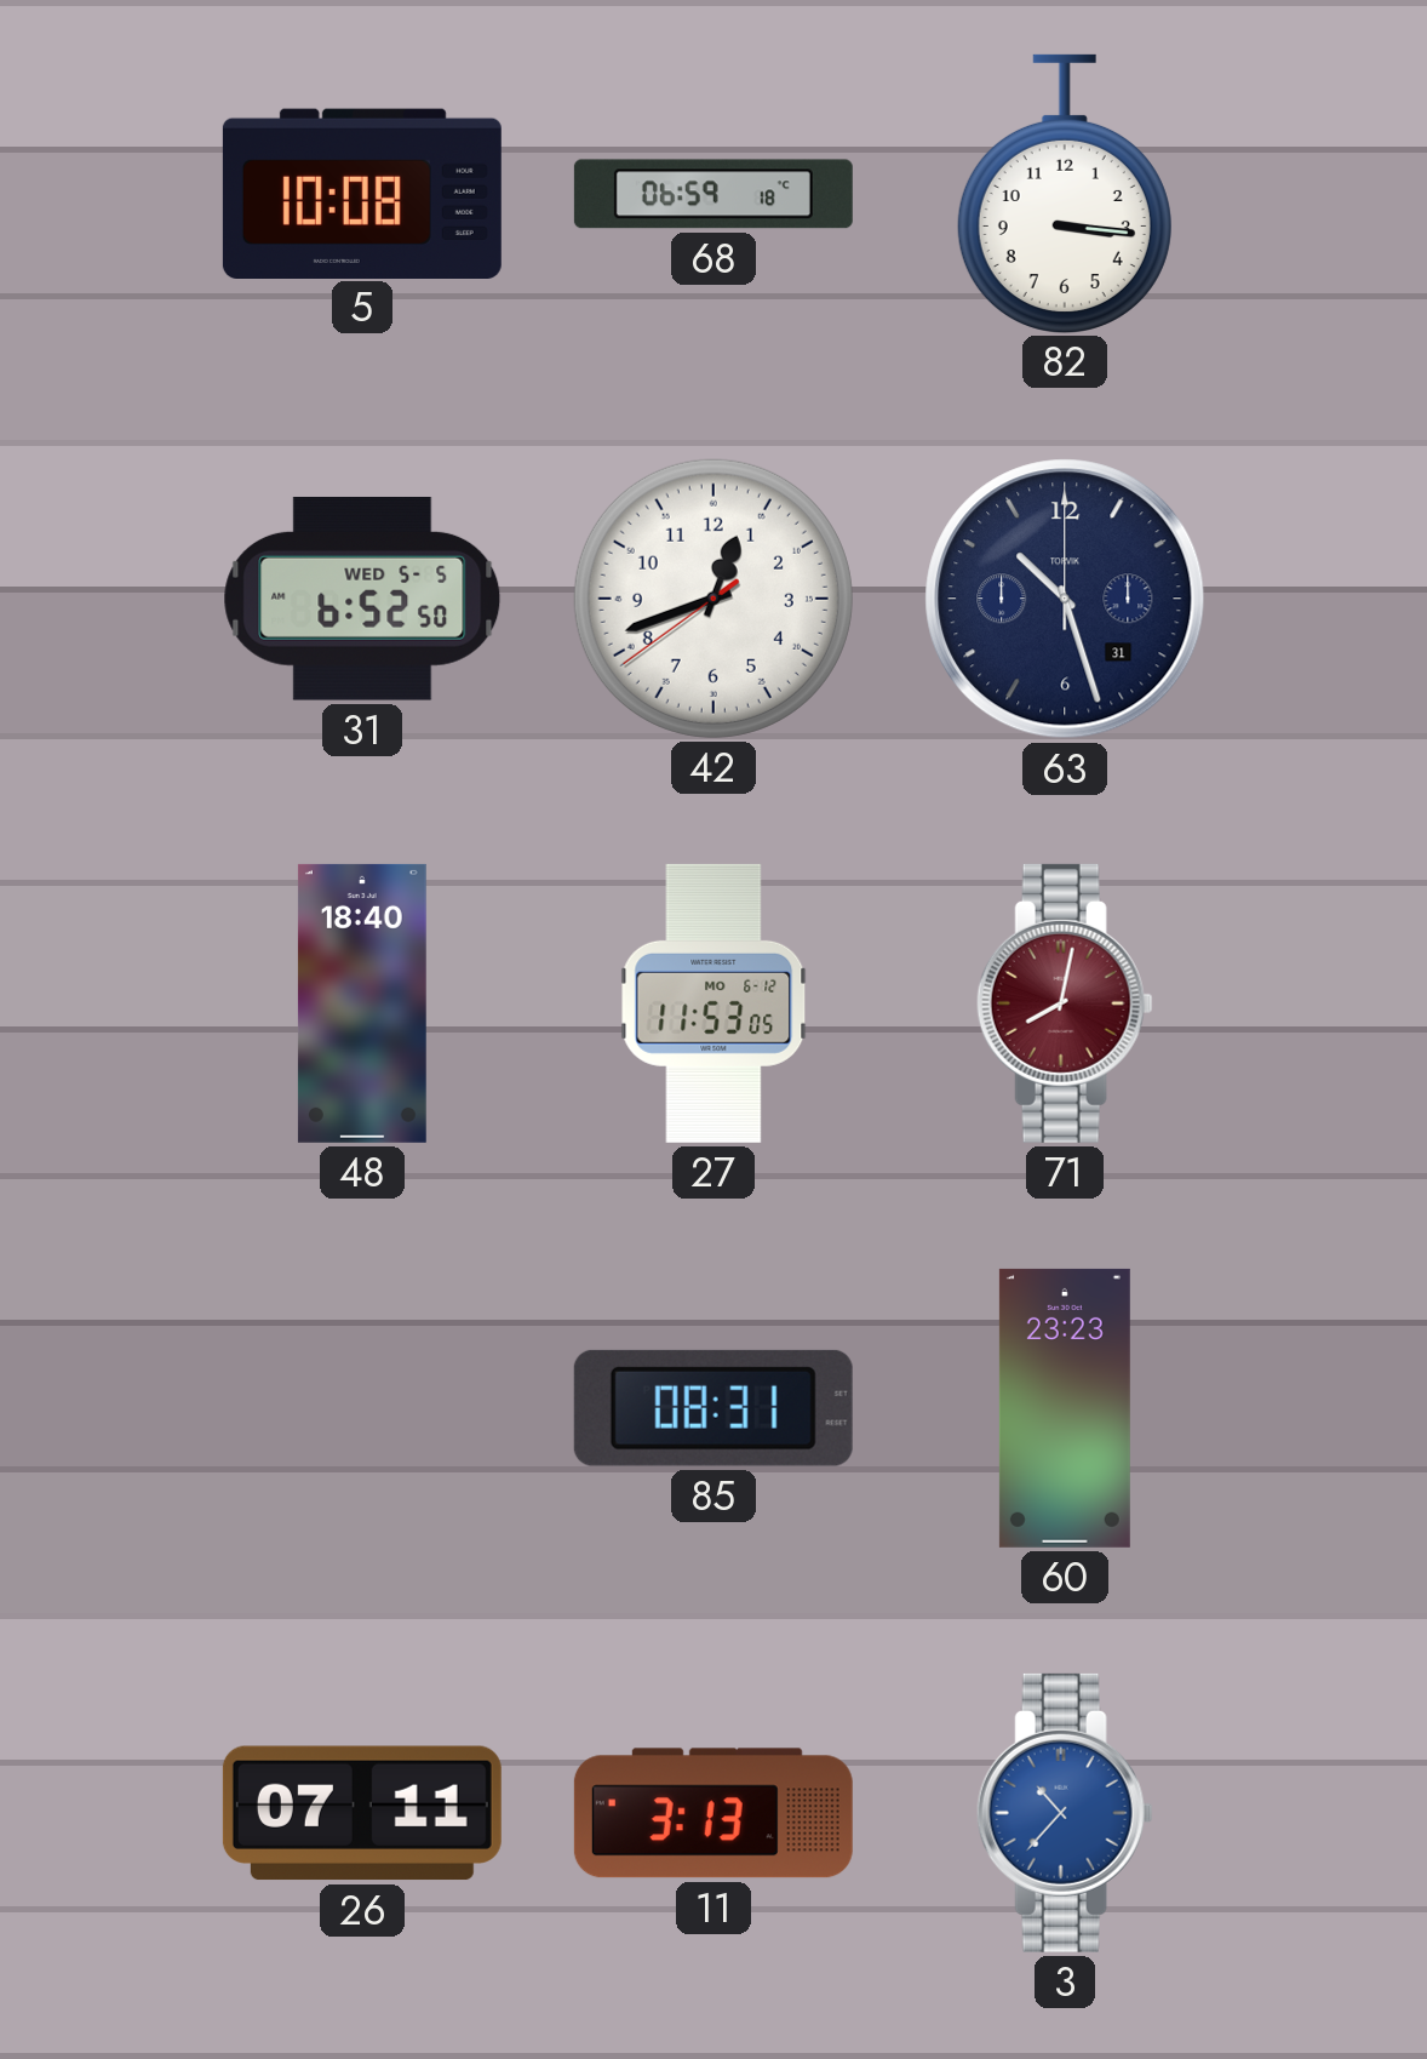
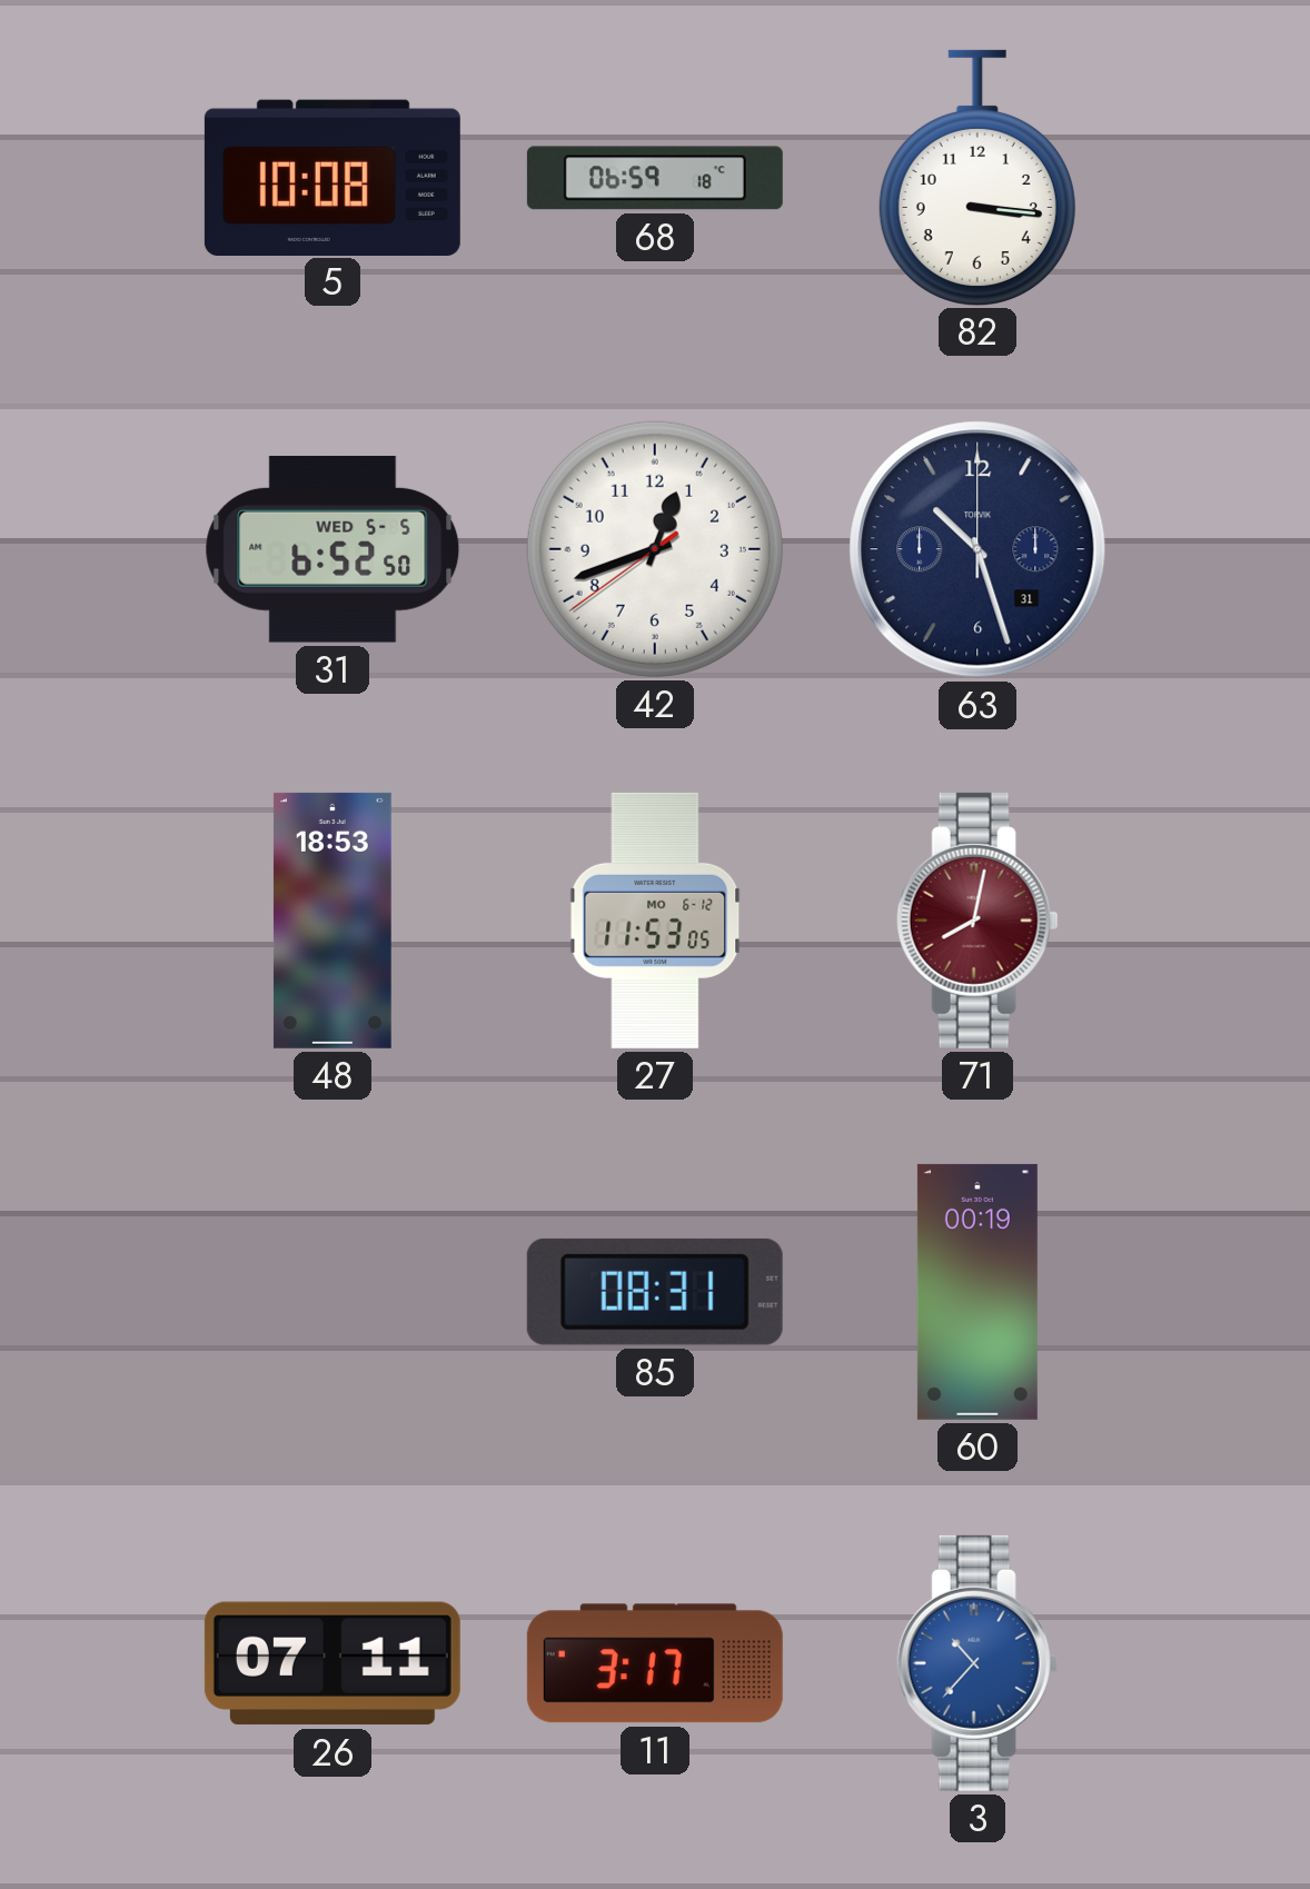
48: 18:40 -> 18:53
60: 23:23 -> 00:19
11: 3:13 -> 3:17
